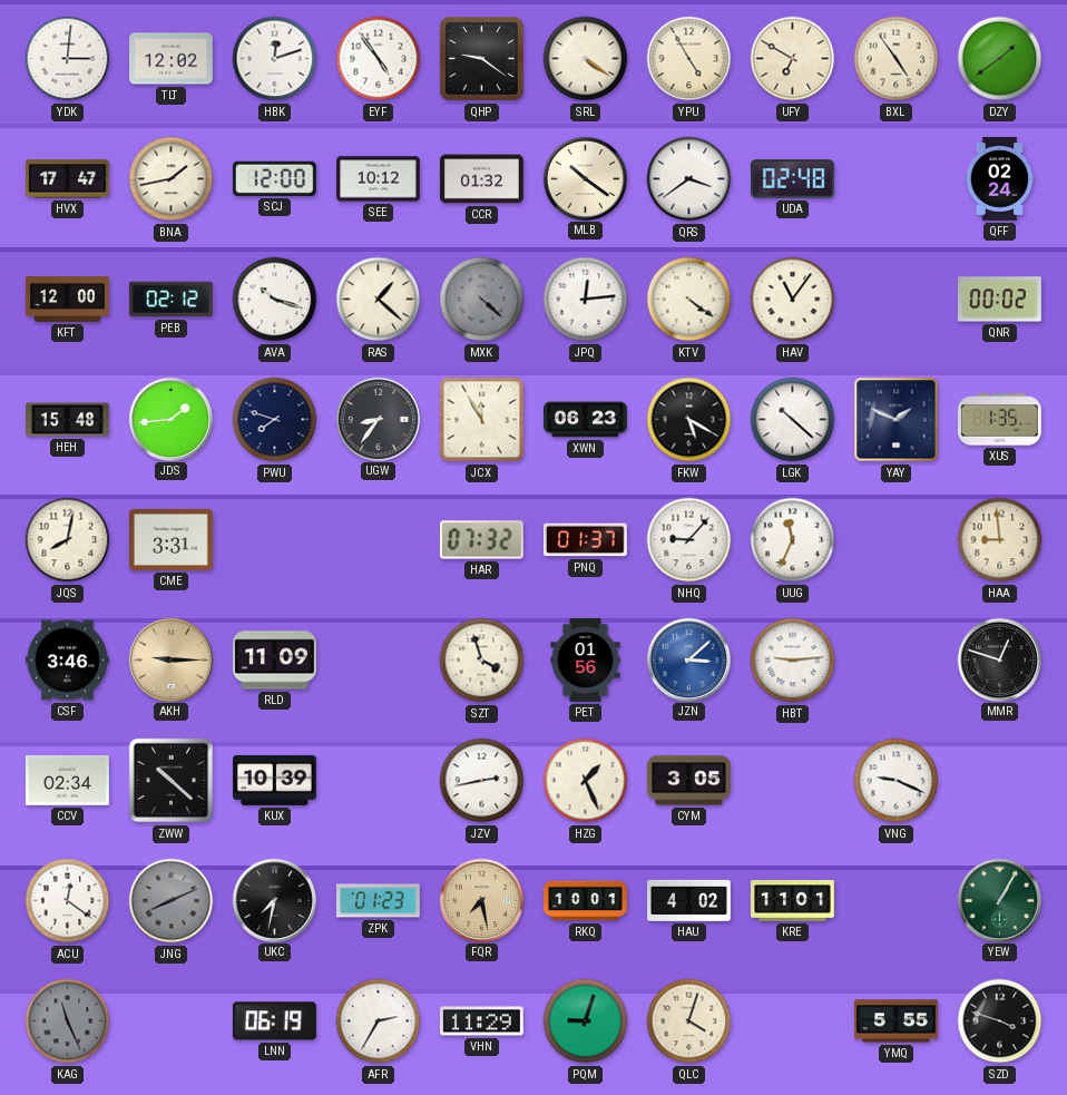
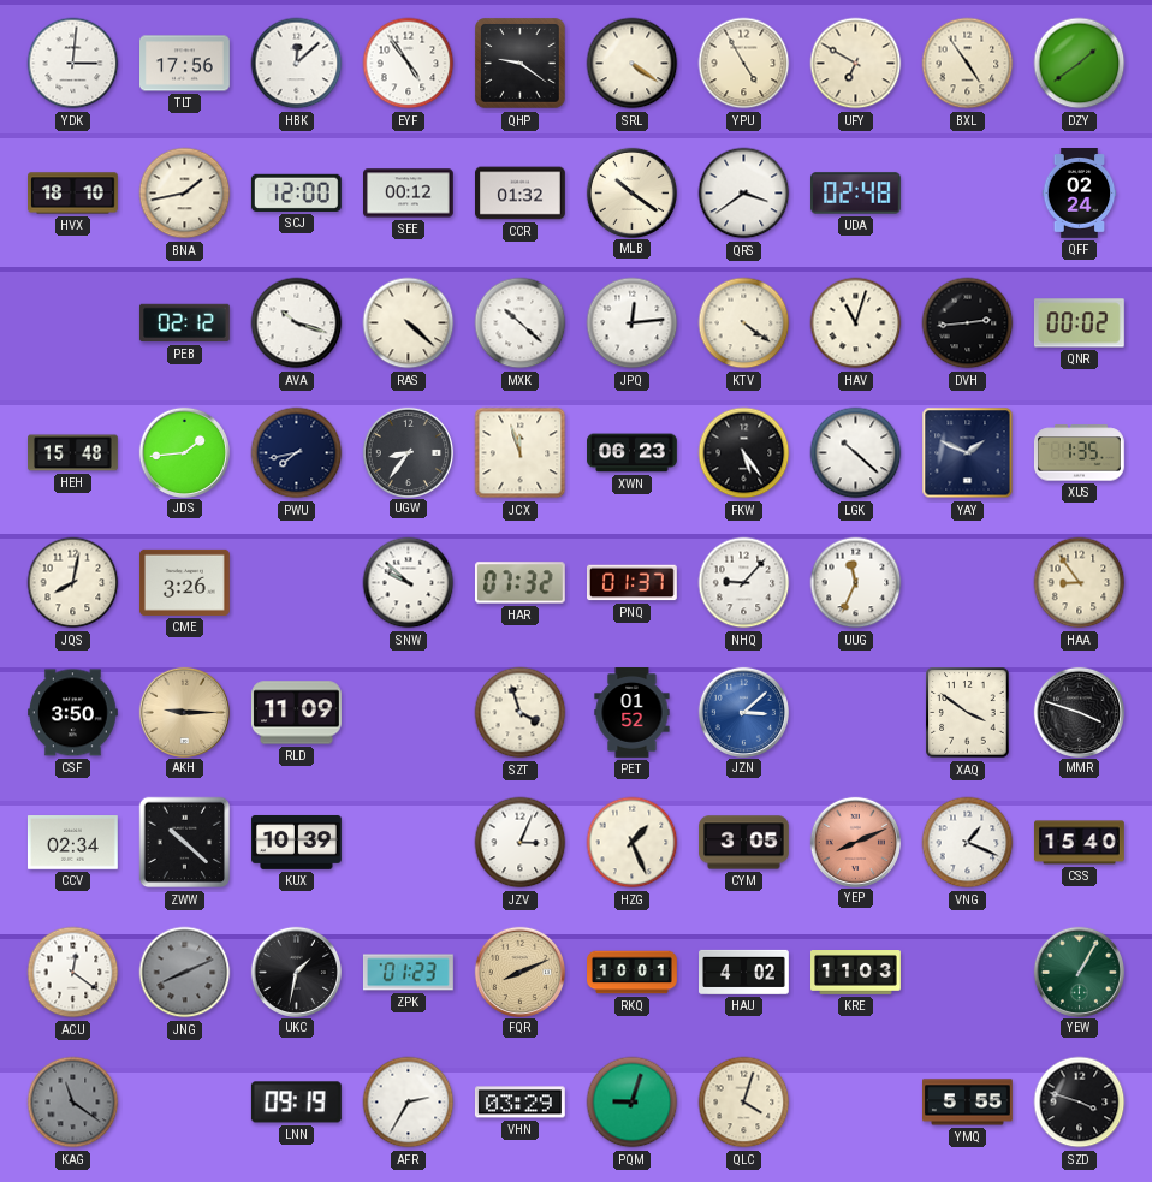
TLT: 12:02 -> 17:56
HBK: 12:12 -> 12:08
HVX: 17:47 -> 18:10
SEE: 10:12 -> 00:12
KFT: 12:00 -> none
RAS: 1:22 -> 4:22
MXK: 4:22 -> 10:22
MXK dial: grey -> white
HAV: 11:06 -> 11:03
DVH: none -> 2:44
PWU: 7:48 -> 7:43
JCX: 11:55 -> 11:57
FKW: 5:20 -> 5:24
CME: 3:31 -> 3:26
SNW: none -> 9:52
HAA: 8:59 -> 8:54
CSF: 3:46 -> 3:50
PET: 01:56 -> 01:52
HBT: 9:14 -> none
XAQ: none -> 3:51
MMR: 12:48 -> 3:48
JZV: 2:43 -> 3:04
YEP: none -> 8:11
VNG: 9:19 -> 1:19
CSS: none -> 15:40
UKC: 7:32 -> 1:32
FQR: 7:28 -> 8:11
KRE: 11:01 -> 11:03
KAG: 11:26 -> 11:21
LNN: 06:19 -> 09:19
VHN: 11:29 -> 03:29
